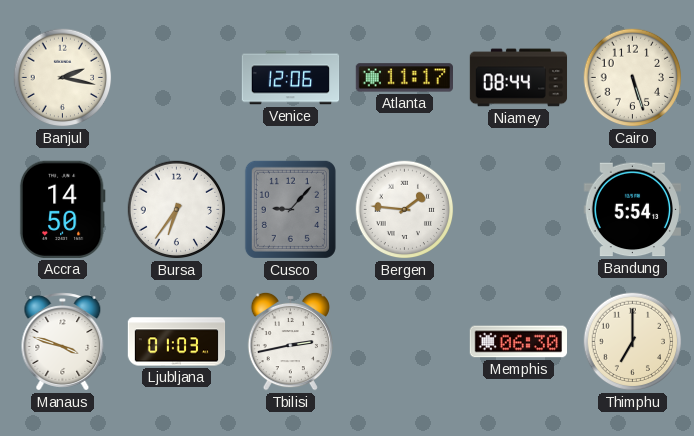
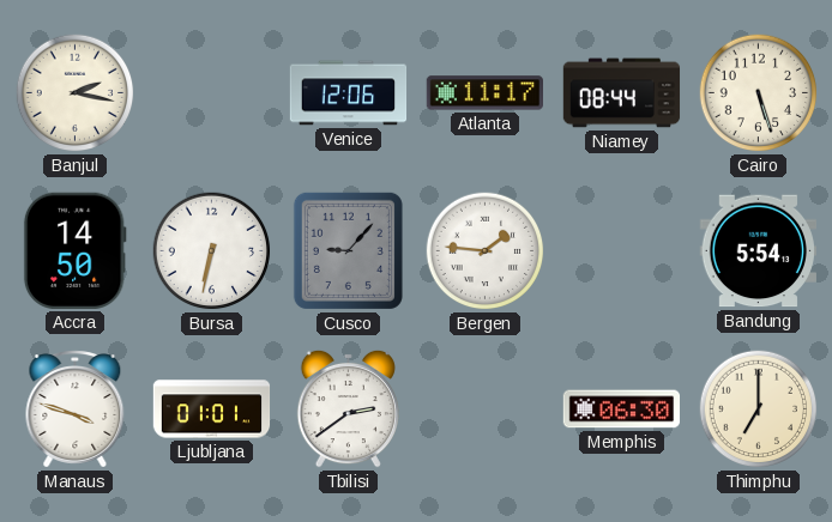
Bursa: 6:36 -> 6:32
Ljubljana: 01:03 -> 01:01
Tbilisi: 2:43 -> 2:39
